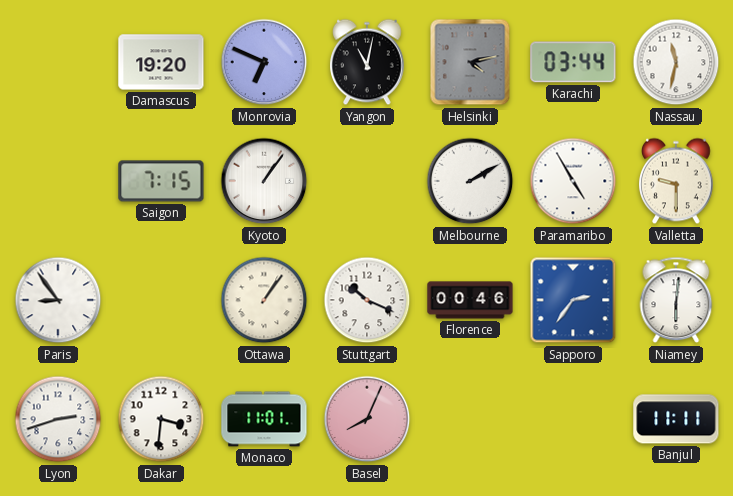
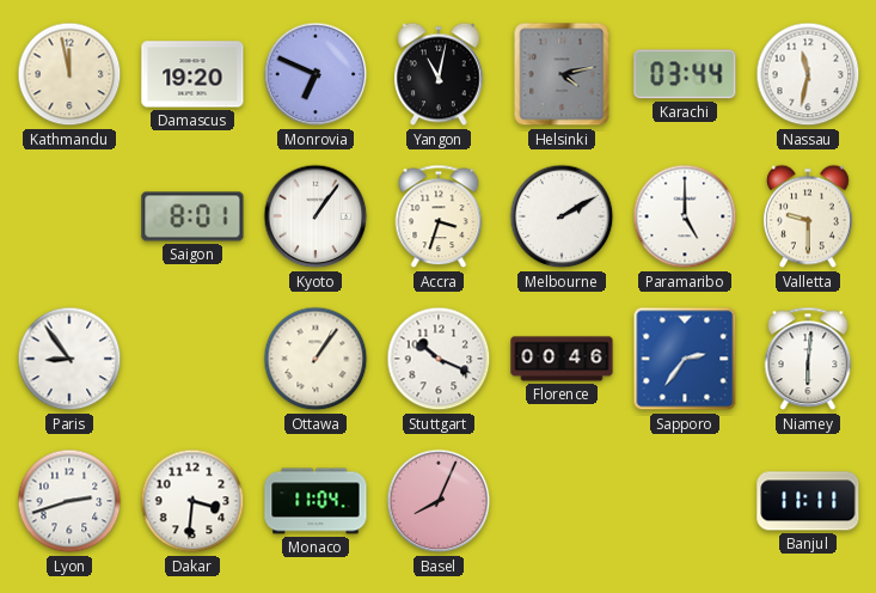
Kathmandu: none -> 11:58
Saigon: 7:15 -> 8:01
Accra: none -> 3:33
Paramaribo: 4:55 -> 5:00
Monaco: 11:01 -> 11:04
